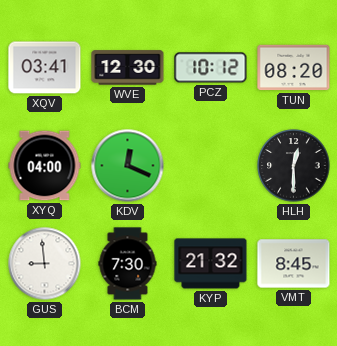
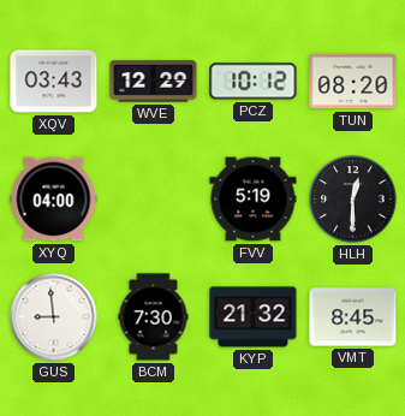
XQV: 03:41 -> 03:43
WVE: 12:30 -> 12:29
KDV: 12:19 -> none
FVV: none -> 5:19
